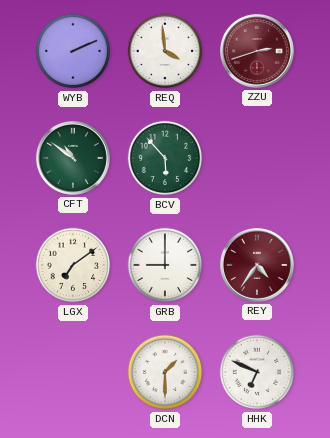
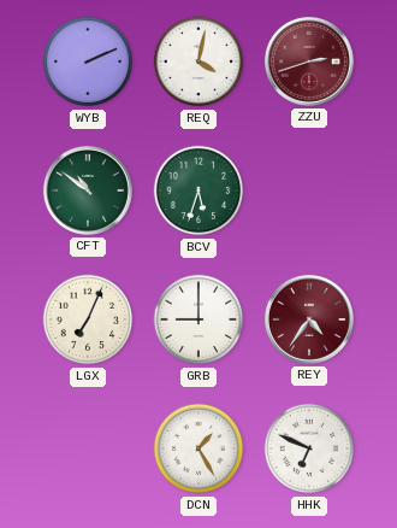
REQ: 3:59 -> 4:02
BCV: 5:53 -> 5:33
LGX: 7:09 -> 7:04
DCN: 1:30 -> 1:25
